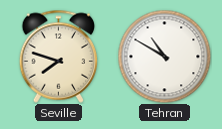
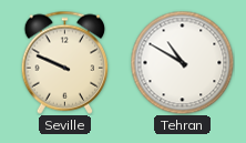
Seville: 7:48 -> 9:49
